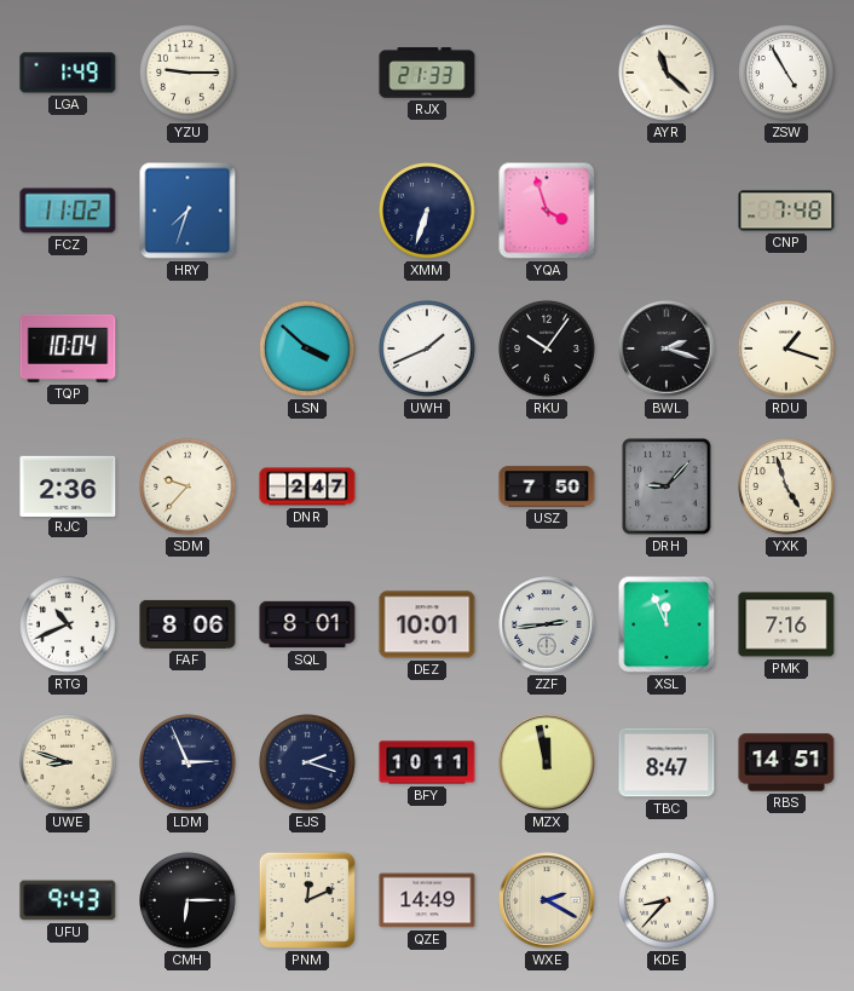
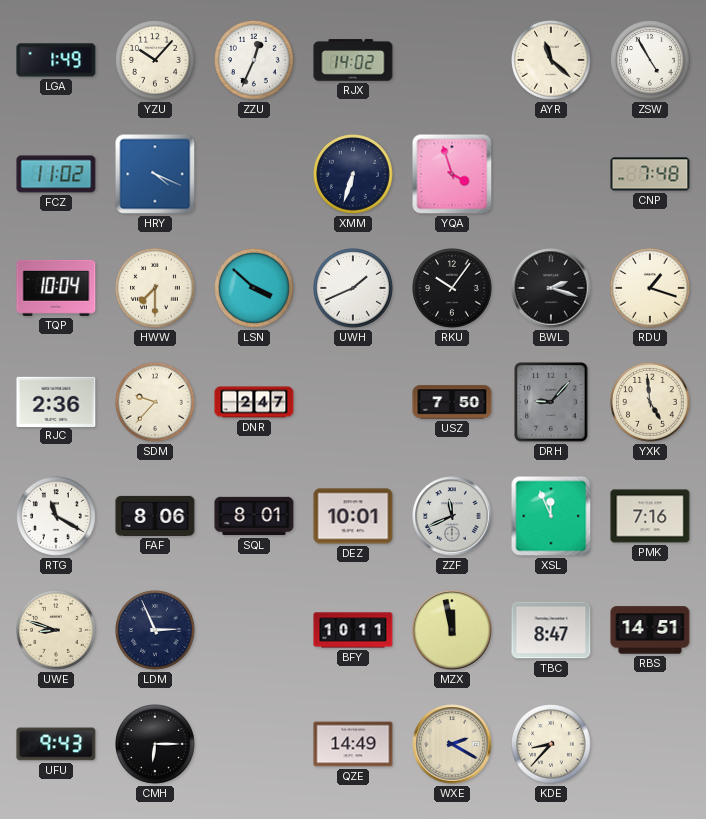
YZU: 9:15 -> 10:07
ZZU: none -> 12:34
RJX: 21:33 -> 14:02
HRY: 7:33 -> 4:19
HWW: none -> 7:30
YXK: 4:57 -> 4:59
RTG: 10:41 -> 11:20
ZZF: 2:44 -> 11:41
EJS: 2:18 -> none
PNM: 12:11 -> none
